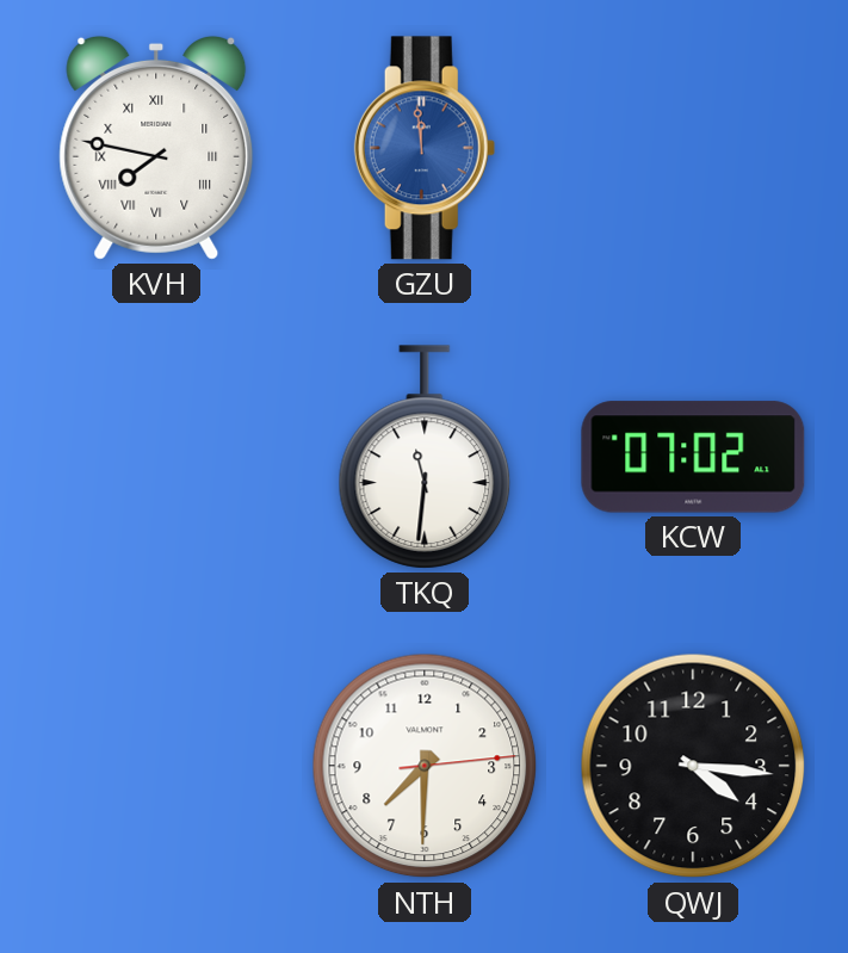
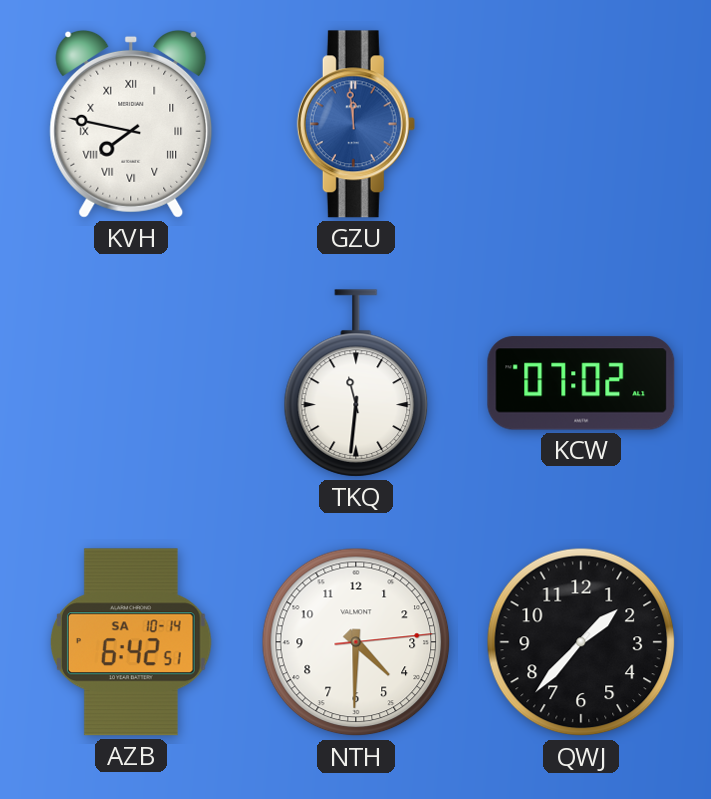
AZB: none -> 6:42
NTH: 7:30 -> 4:30
QWJ: 4:16 -> 1:37
